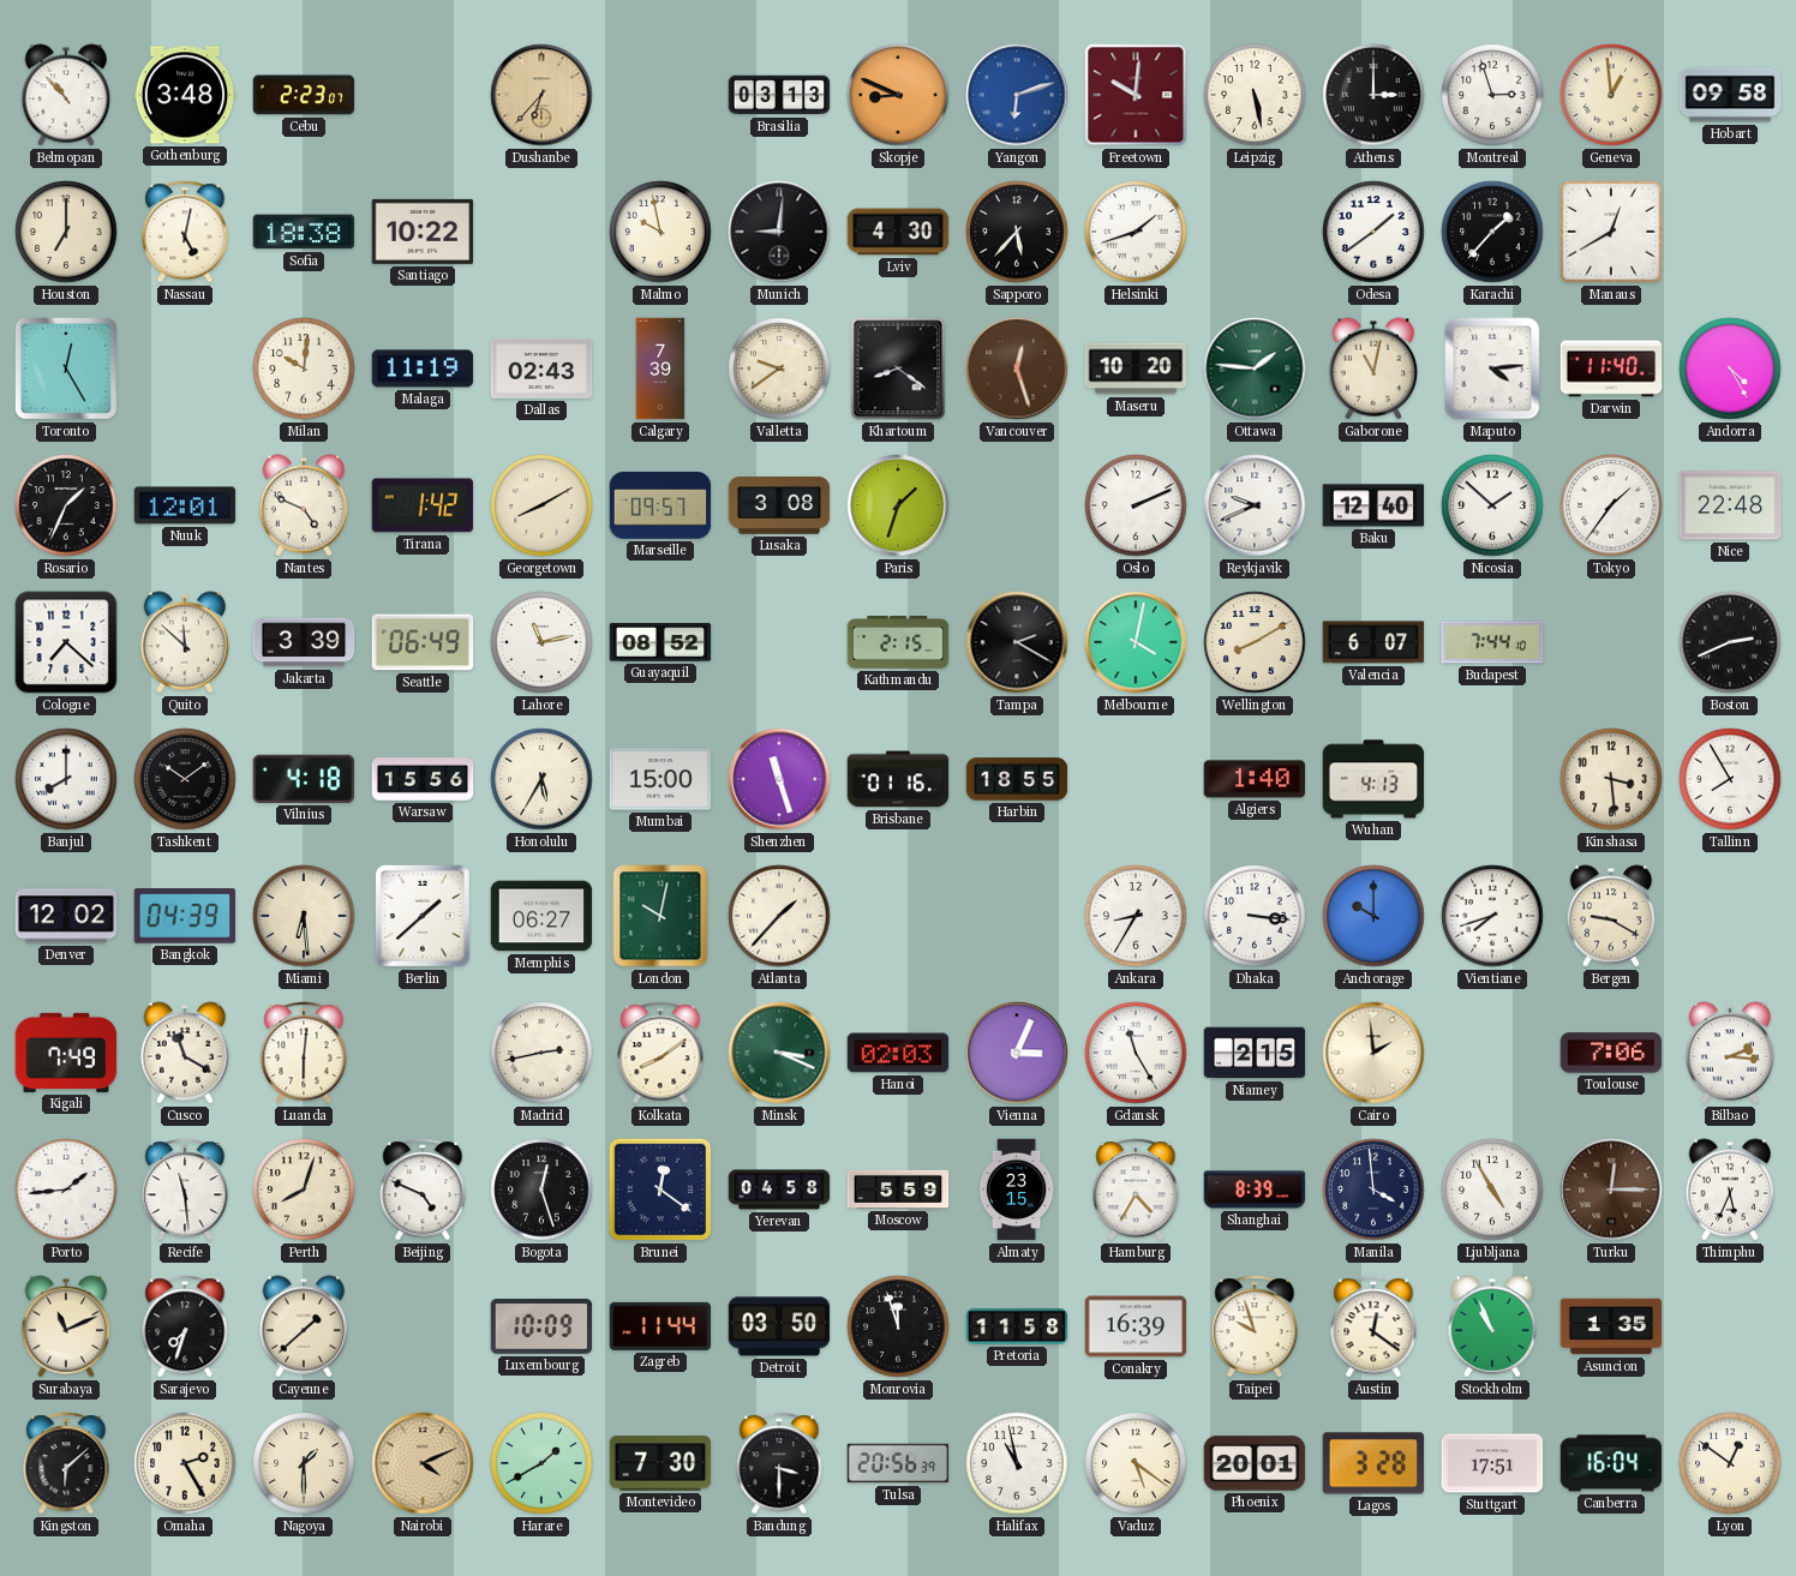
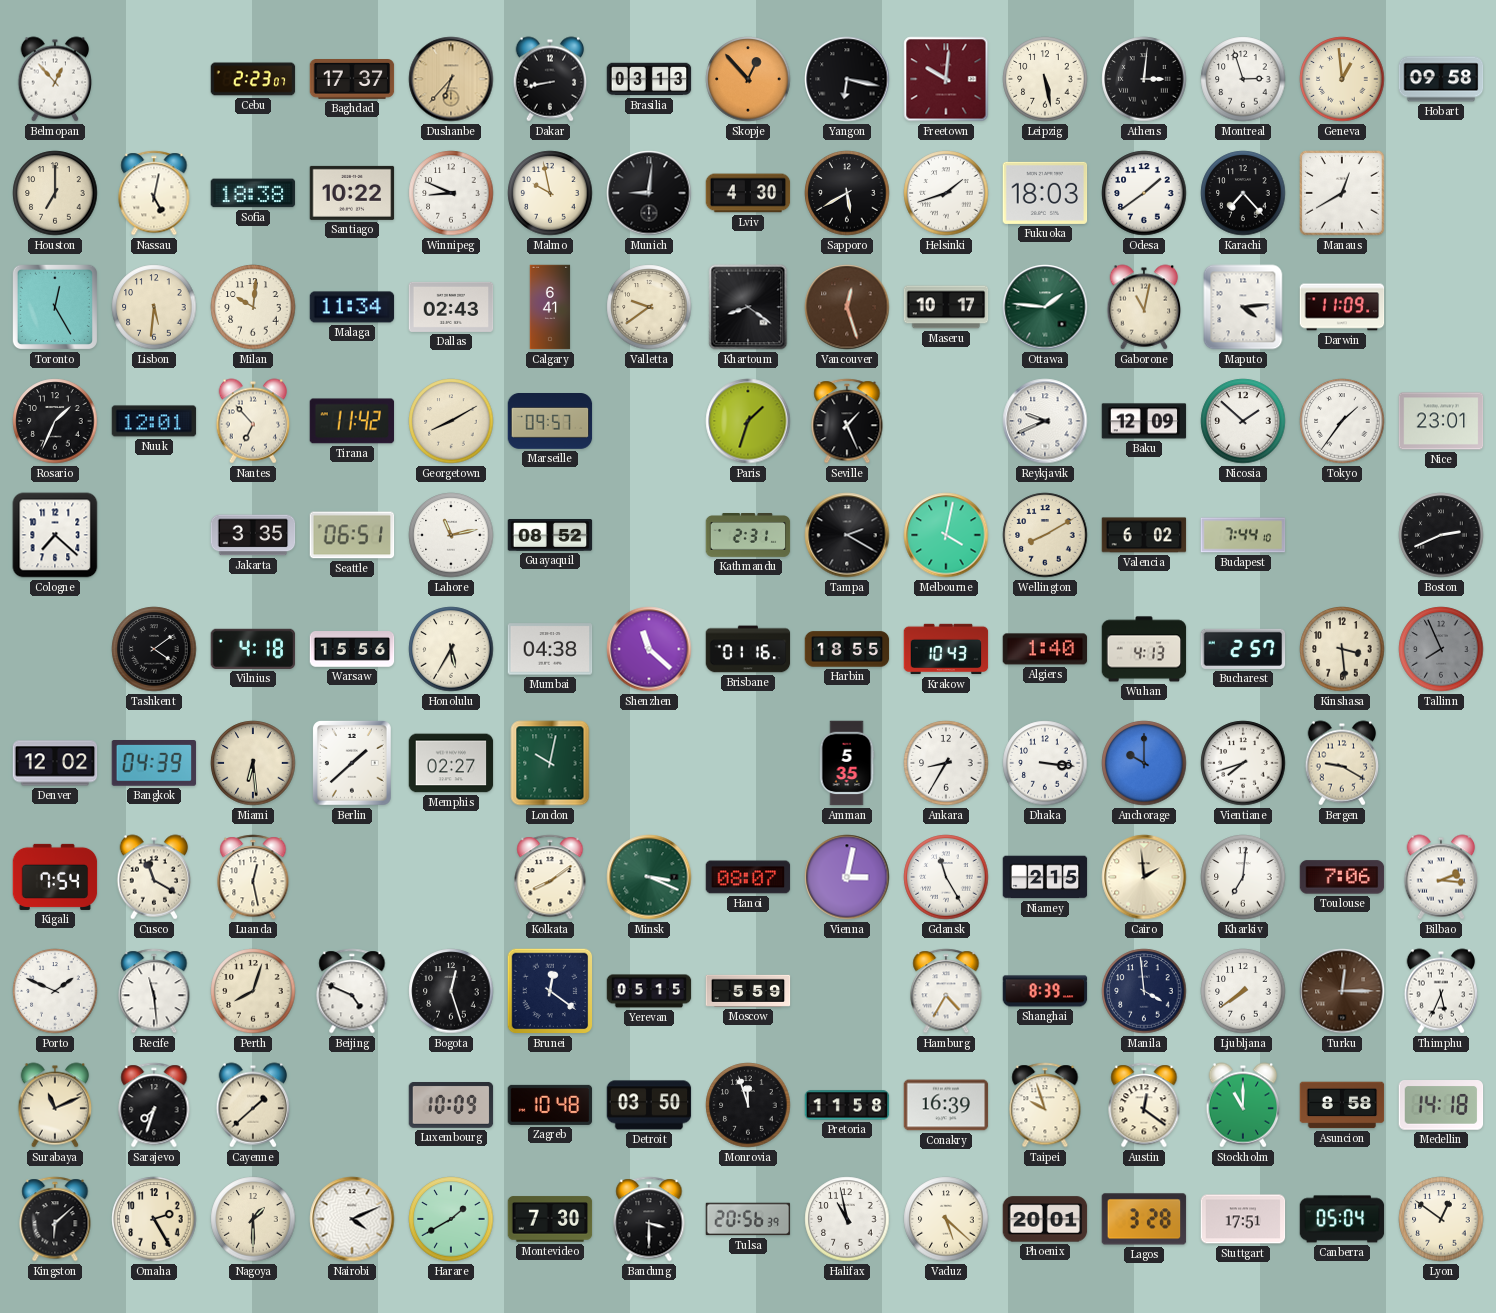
Belmopan: 10:53 -> 12:53
Gothenburg: 3:48 -> none
Baghdad: none -> 17:37
Dakar: none -> 8:43
Skopje: 8:49 -> 12:53
Yangon: 6:12 -> 6:17
Yangon dial: blue -> black
Athens: 3:00 -> 3:01
Winnipeg: none -> 8:49
Sapporo: 5:37 -> 5:40
Fukuoka: none -> 18:03
Karachi: 1:37 -> 7:23
Lisbon: none -> 5:31
Malaga: 11:19 -> 11:34
Calgary: 7:39 -> 6:41
Maseru: 10:20 -> 10:17
Darwin: 11:40 -> 11:09
Andorra: 4:25 -> none
Nantes: 4:49 -> 6:53
Tirana: 1:42 -> 11:42
Lusaka: 3:08 -> none
Seville: none -> 1:26
Oslo: 2:11 -> none
Baku: 12:40 -> 12:09
Nice: 22:48 -> 23:01
Quito: 11:52 -> none
Jakarta: 3:39 -> 3:35
Seattle: 06:49 -> 06:51
Kathmandu: 2:15 -> 2:31
Valencia: 6:07 -> 6:02
Banjul: 8:00 -> none
Tashkent: 10:09 -> 4:09
Mumbai: 15:00 -> 04:38
Shenzhen: 11:27 -> 11:22
Krakow: none -> 10:43
Bucharest: none -> 2:57
Tallinn: 7:55 -> 7:56
Tallinn dial: white -> grey
Memphis: 06:27 -> 02:27
Atlanta: 1:37 -> none
Amman: none -> 5:35
Kigali: 7:49 -> 7:54
Luanda: 6:01 -> 12:28
Madrid: 2:43 -> none
Hanoi: 02:03 -> 08:07
Vienna: 3:04 -> 3:02
Kharkiv: none -> 7:01
Porto: 1:44 -> 1:49
Yerevan: 04:58 -> 05:15
Almaty: 23:15 -> none
Ljubljana: 4:55 -> 7:39
Zagreb: 11:44 -> 10:48
Stockholm: 10:56 -> 11:00
Asuncion: 1:35 -> 8:58
Medellin: none -> 14:18
Nairobi dial: champagne -> white
Vaduz: 5:21 -> 5:22
Canberra: 16:04 -> 05:04
